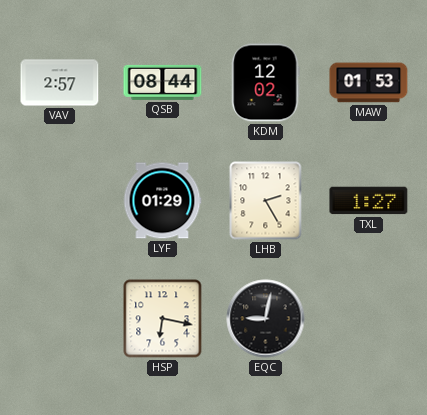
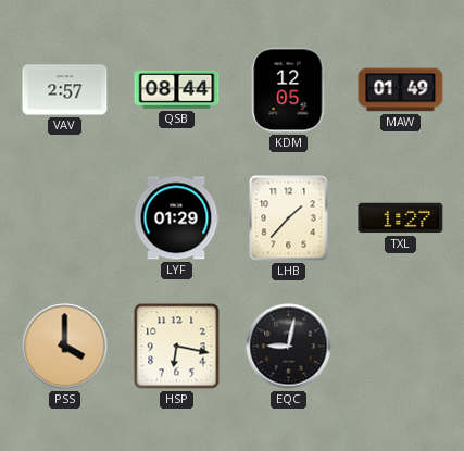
KDM: 12:02 -> 12:05
MAW: 01:53 -> 01:49
LHB: 2:25 -> 1:37
PSS: none -> 4:00
